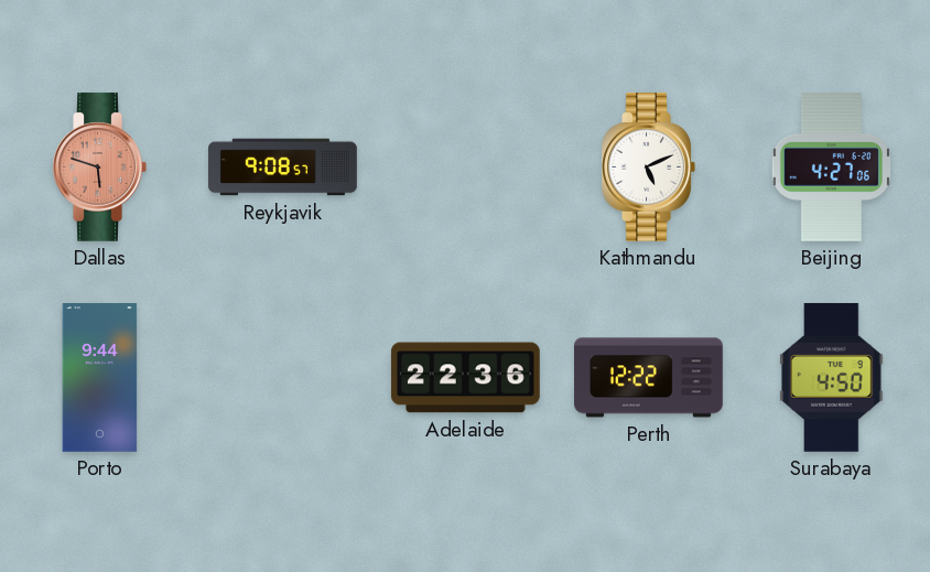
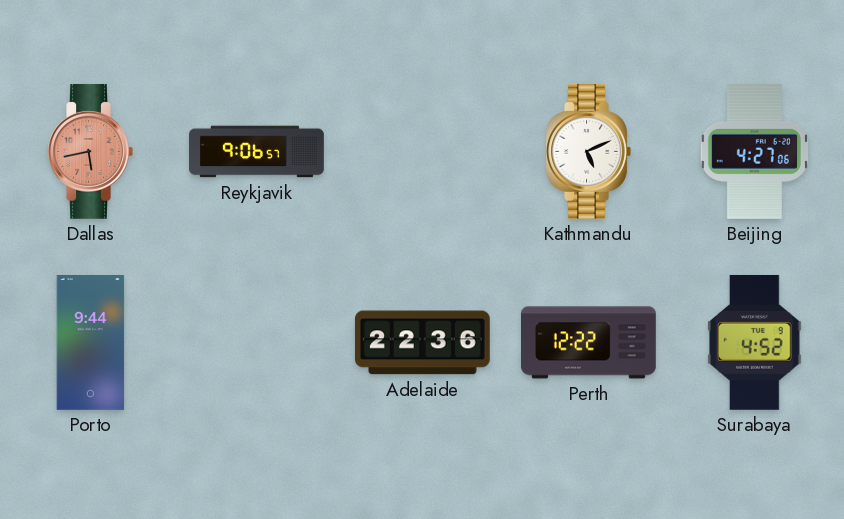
Dallas: 5:48 -> 5:43
Reykjavik: 9:08 -> 9:06
Surabaya: 4:50 -> 4:52
